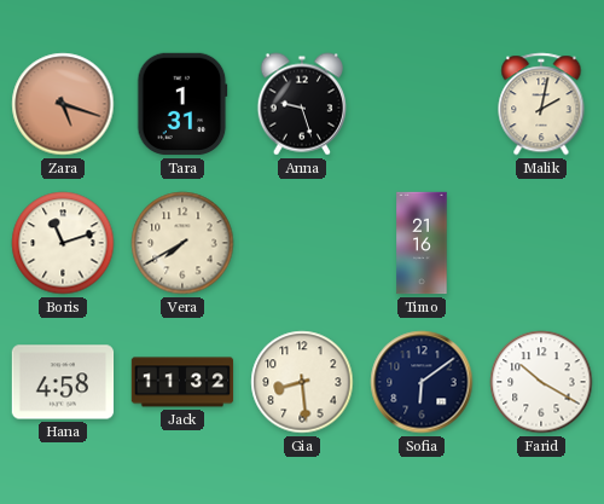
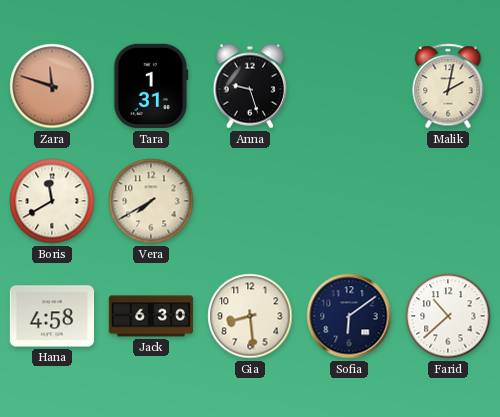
Zara: 5:18 -> 11:48
Boris: 11:12 -> 11:40
Timo: 21:16 -> none
Jack: 11:32 -> 6:30
Farid: 10:20 -> 10:38
